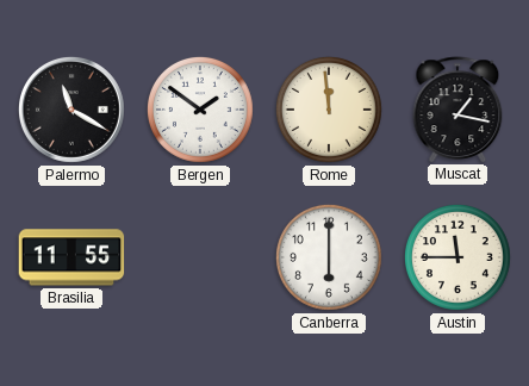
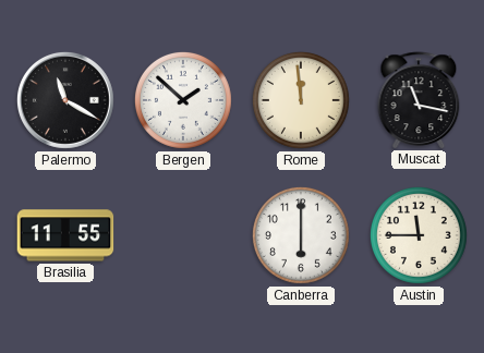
Bergen: 1:51 -> 1:52
Muscat: 1:17 -> 11:17
